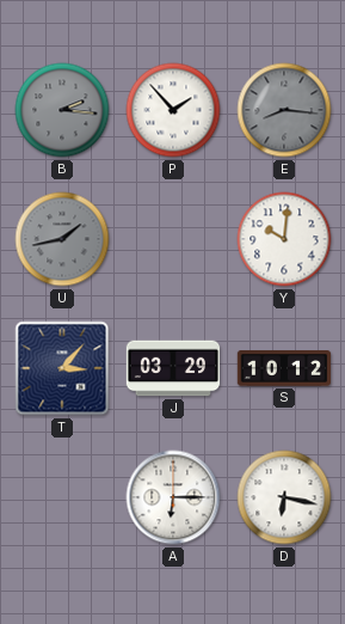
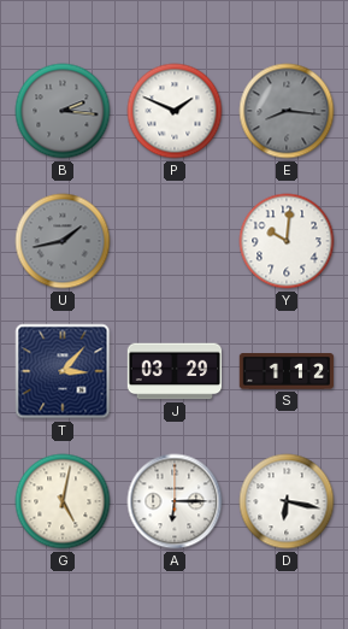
P: 1:53 -> 1:49
S: 10:12 -> 1:12
G: none -> 5:02
